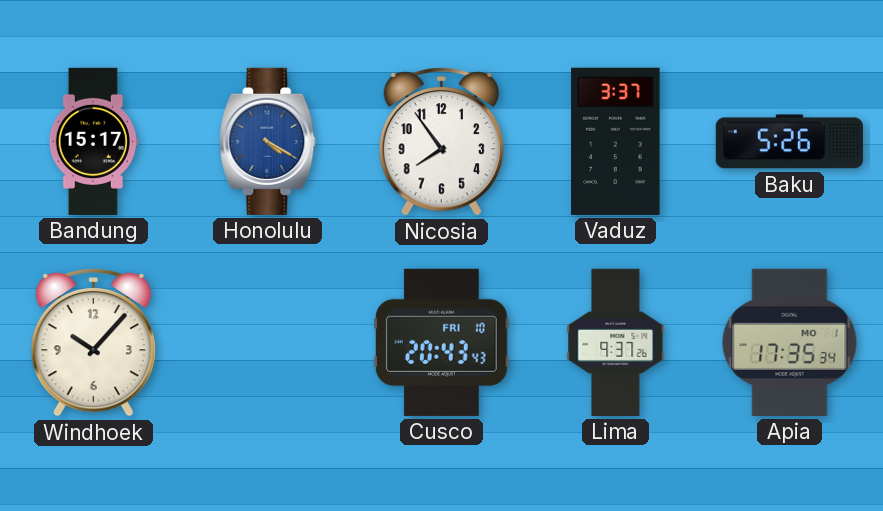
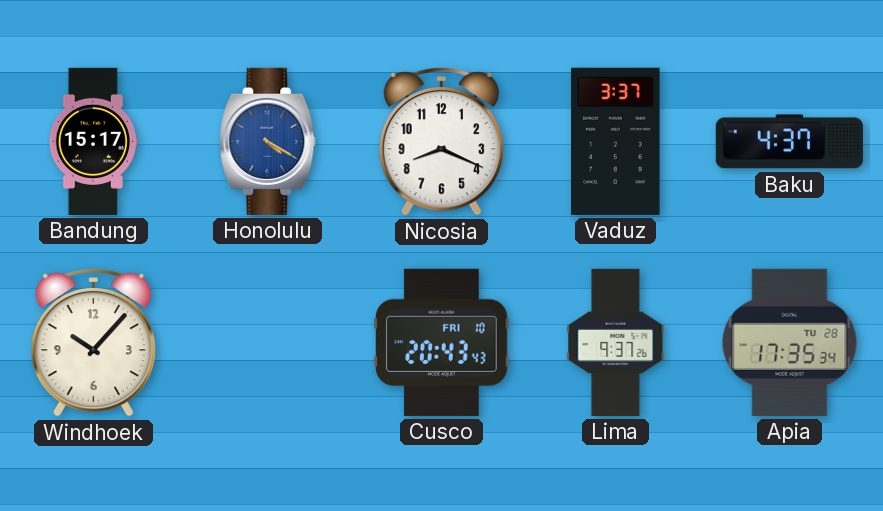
Nicosia: 7:54 -> 8:19
Baku: 5:26 -> 4:37
Apia date: MO 1 -> TU 28
